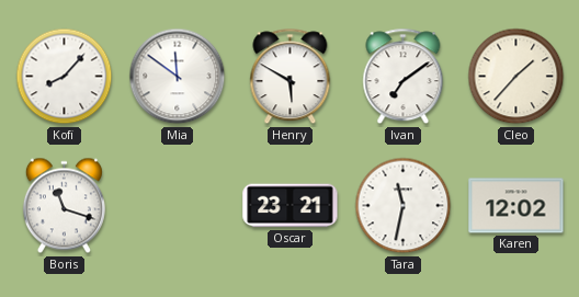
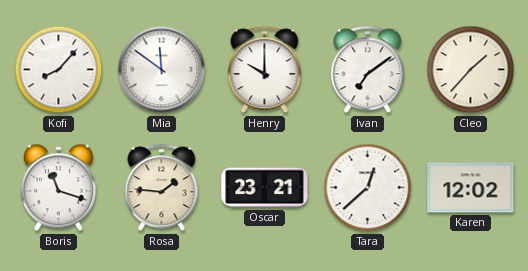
Henry: 5:50 -> 10:00
Rosa: none -> 1:46
Tara: 11:32 -> 12:38
